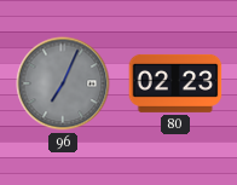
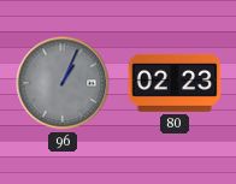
96: 7:04 -> 1:04
